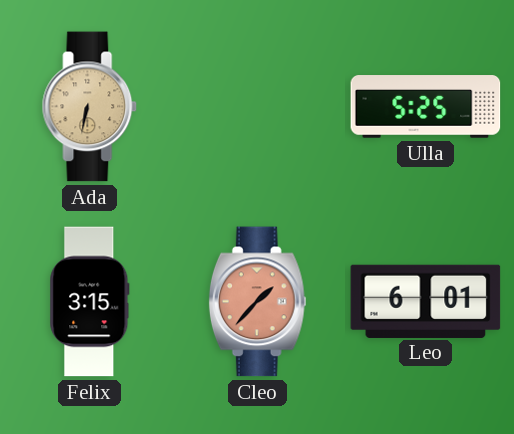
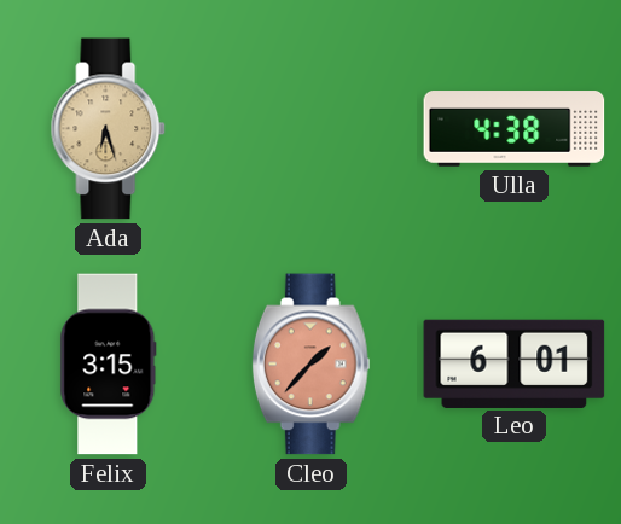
Ada: 6:32 -> 6:27
Ulla: 5:25 -> 4:38
